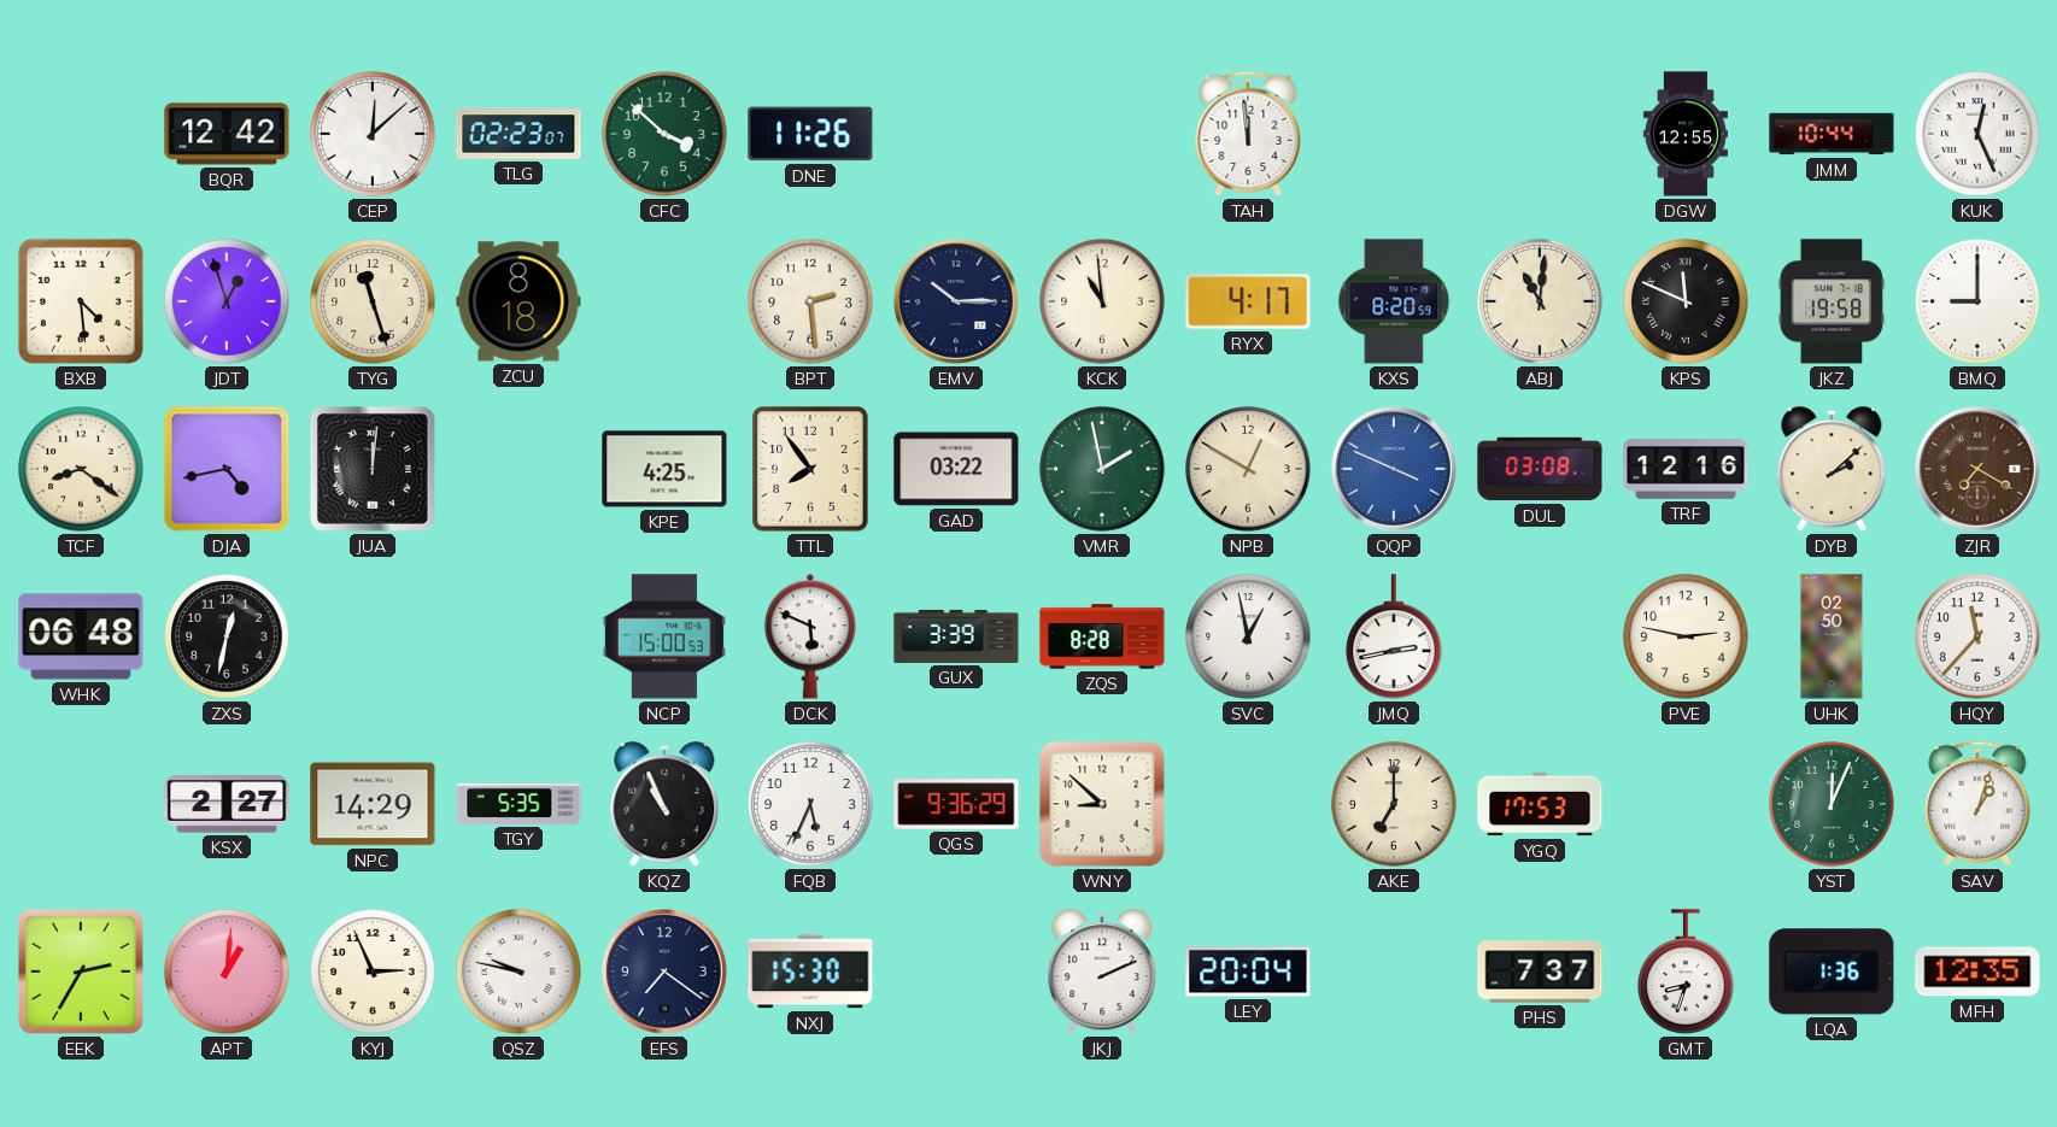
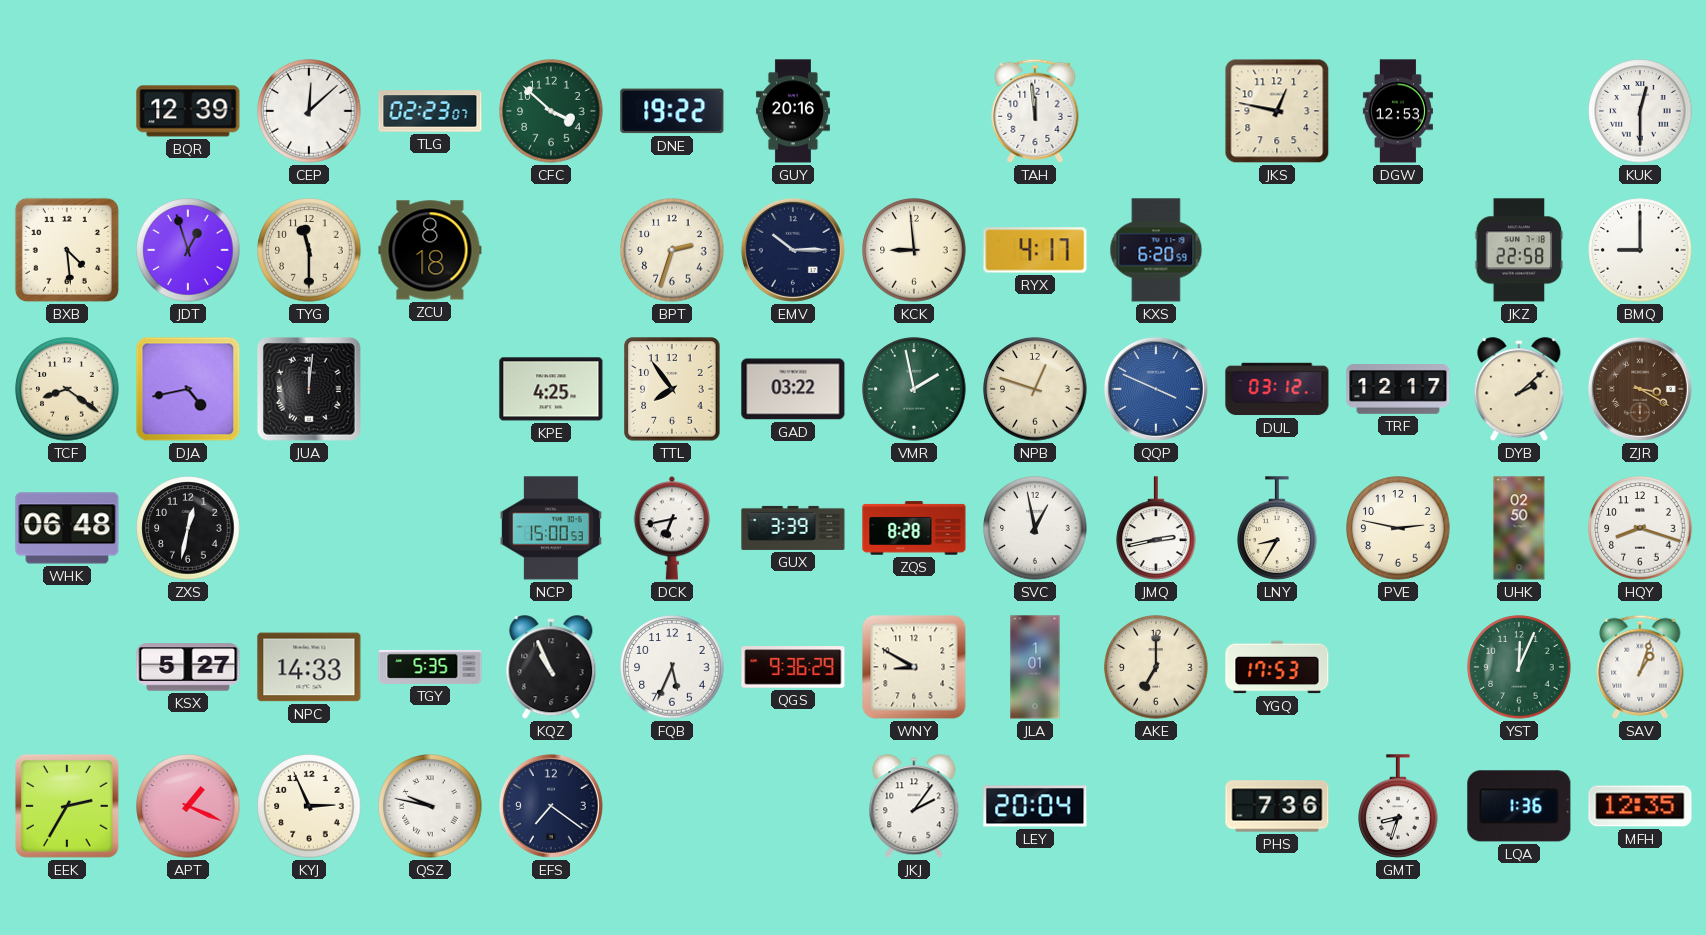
BQR: 12:42 -> 12:39
DNE: 11:26 -> 19:22
GUY: none -> 20:16
JKS: none -> 12:47
DGW: 12:55 -> 12:53
JMM: 10:44 -> none
KUK: 12:26 -> 12:30
TYG: 11:27 -> 11:30
BPT: 2:29 -> 2:33
KCK: 10:59 -> 8:59
KXS: 8:20 -> 6:20
ABJ: 11:01 -> none
KPS: 11:49 -> none
JKZ: 19:58 -> 22:58
NPB: 12:50 -> 12:48
DUL: 03:08 -> 03:12
TRF: 12:16 -> 12:17
ZJR: 7:20 -> 3:20
DCK: 5:49 -> 6:43
LNY: none -> 8:35
HQY: 11:37 -> 8:18
KSX: 2:27 -> 5:27
NPC: 14:29 -> 14:33
WNY: 8:52 -> 8:50
JLA: none -> 1:01
APT: 1:01 -> 1:19
NXJ: 15:30 -> none
JKJ: 2:11 -> 2:06
PHS: 7:37 -> 7:36
